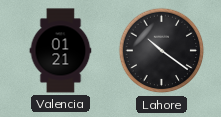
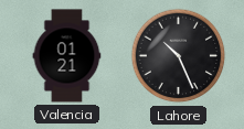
Lahore: 10:21 -> 10:26
